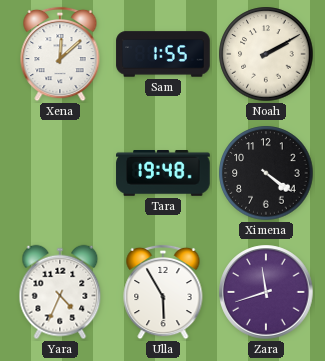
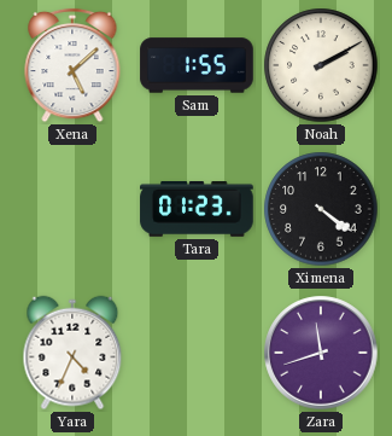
Xena: 12:08 -> 5:08
Tara: 19:48 -> 01:23
Ulla: 5:55 -> none
